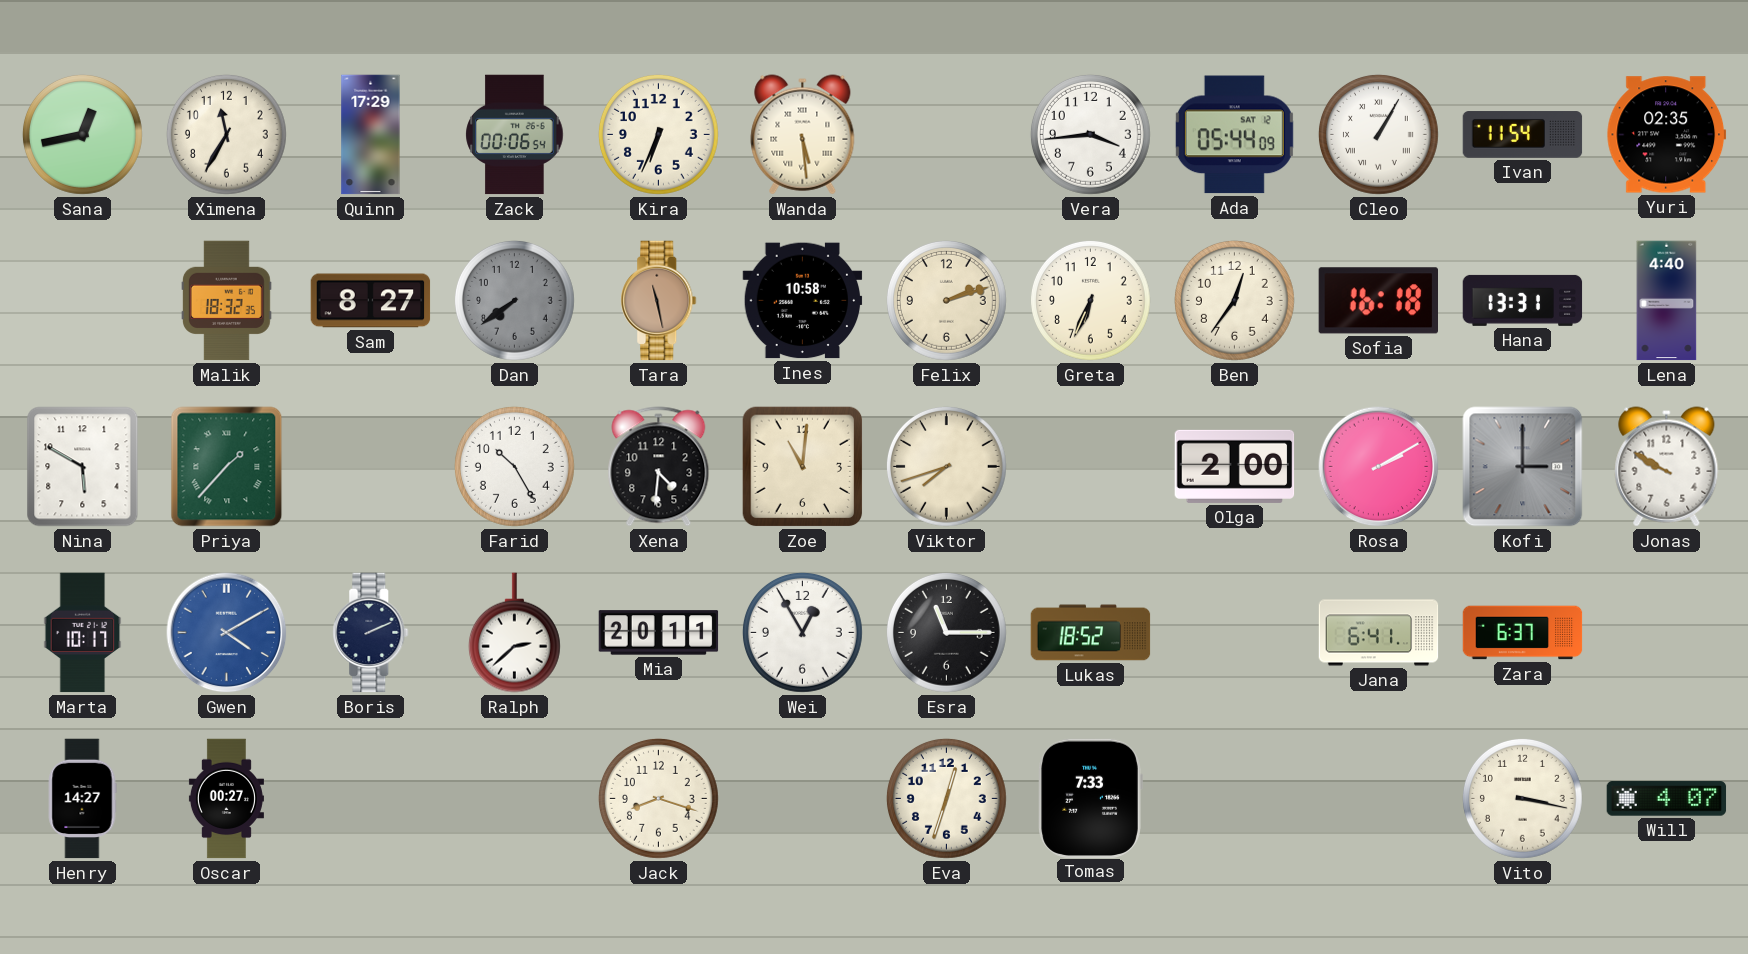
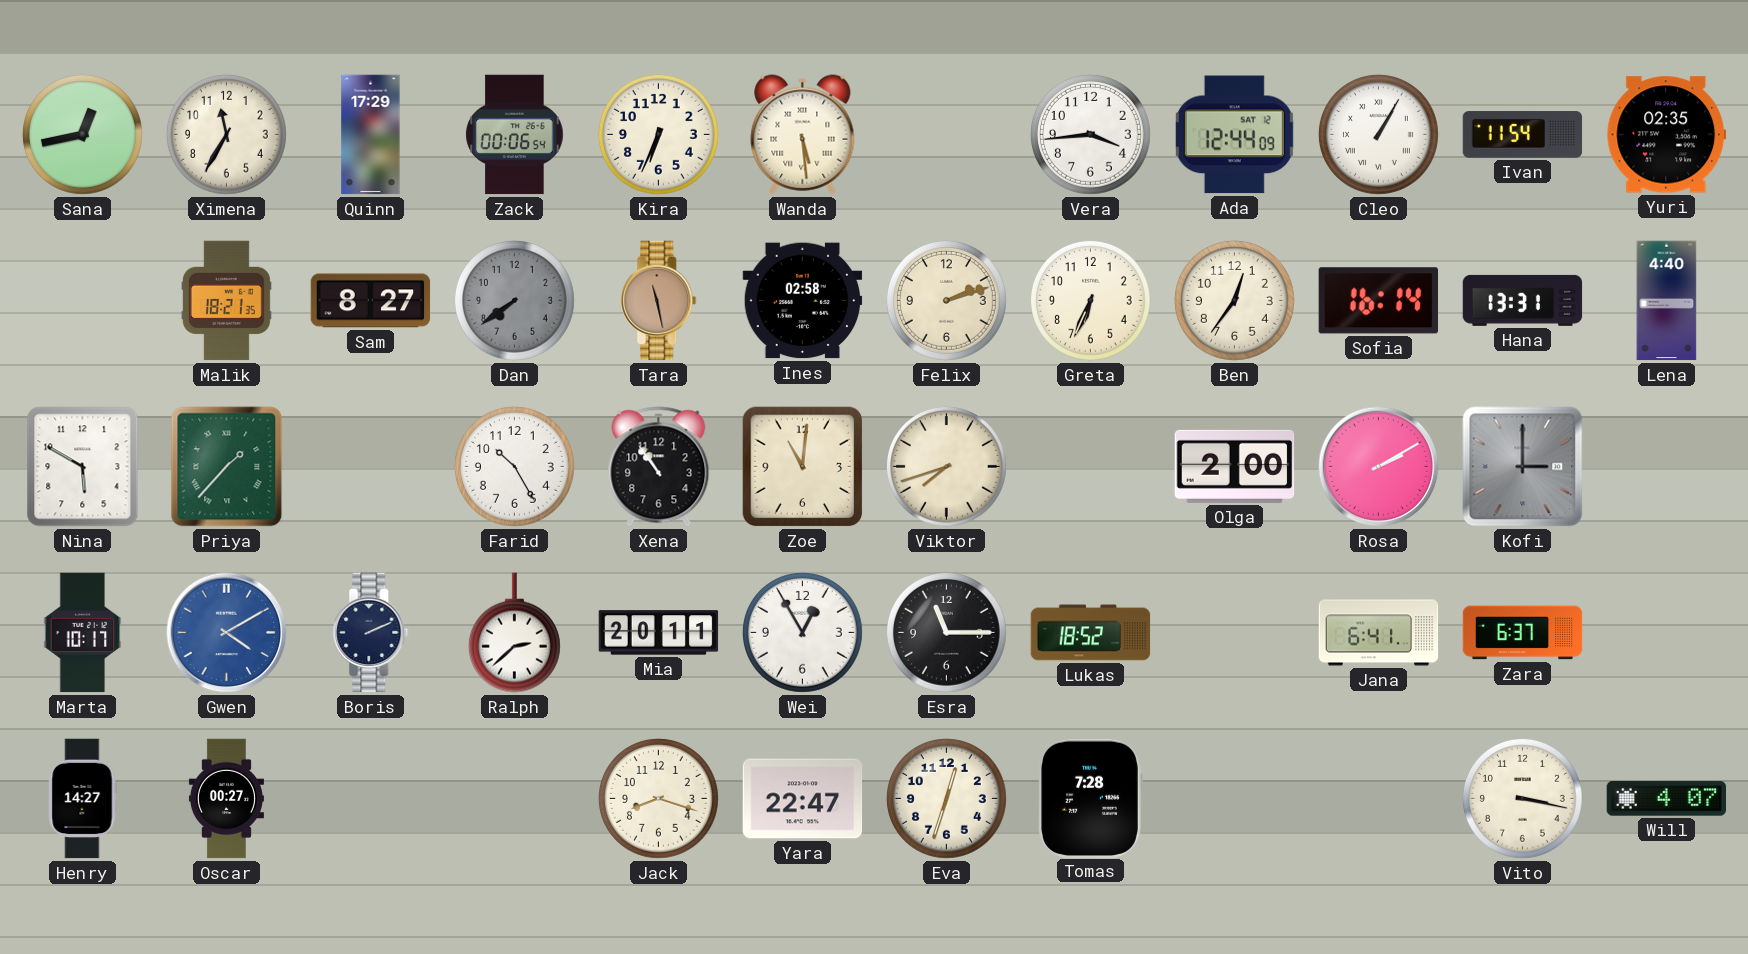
Ada: 05:44 -> 12:44
Malik: 18:32 -> 18:21
Ines: 10:58 -> 02:58
Sofia: 16:18 -> 16:14
Xena: 4:31 -> 10:54
Jonas: 9:50 -> none
Yara: none -> 22:47
Tomas: 7:33 -> 7:28
